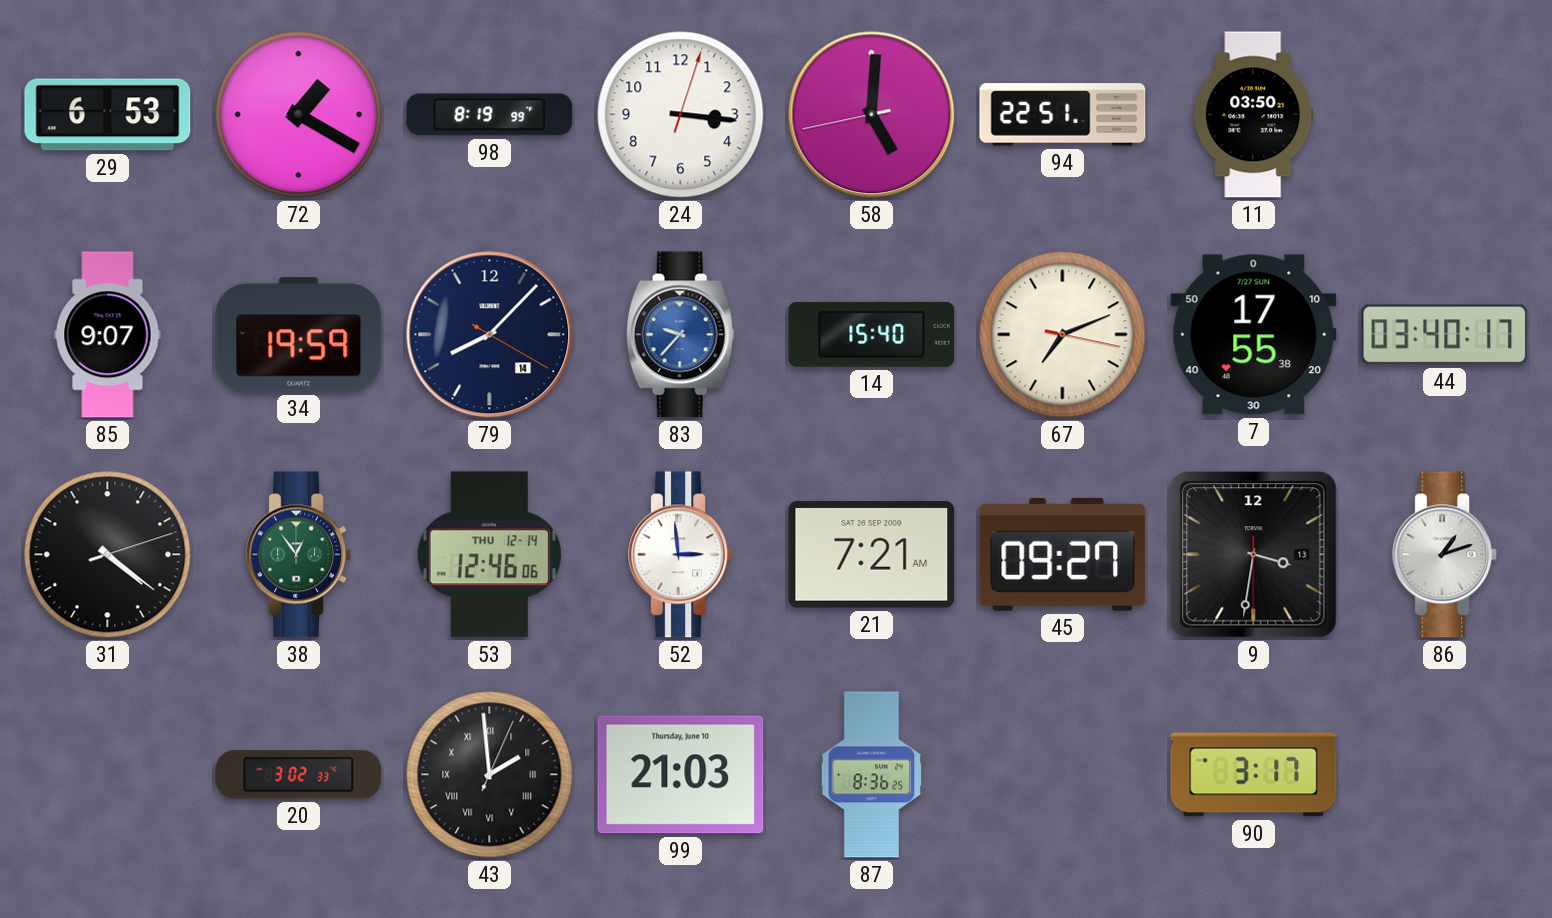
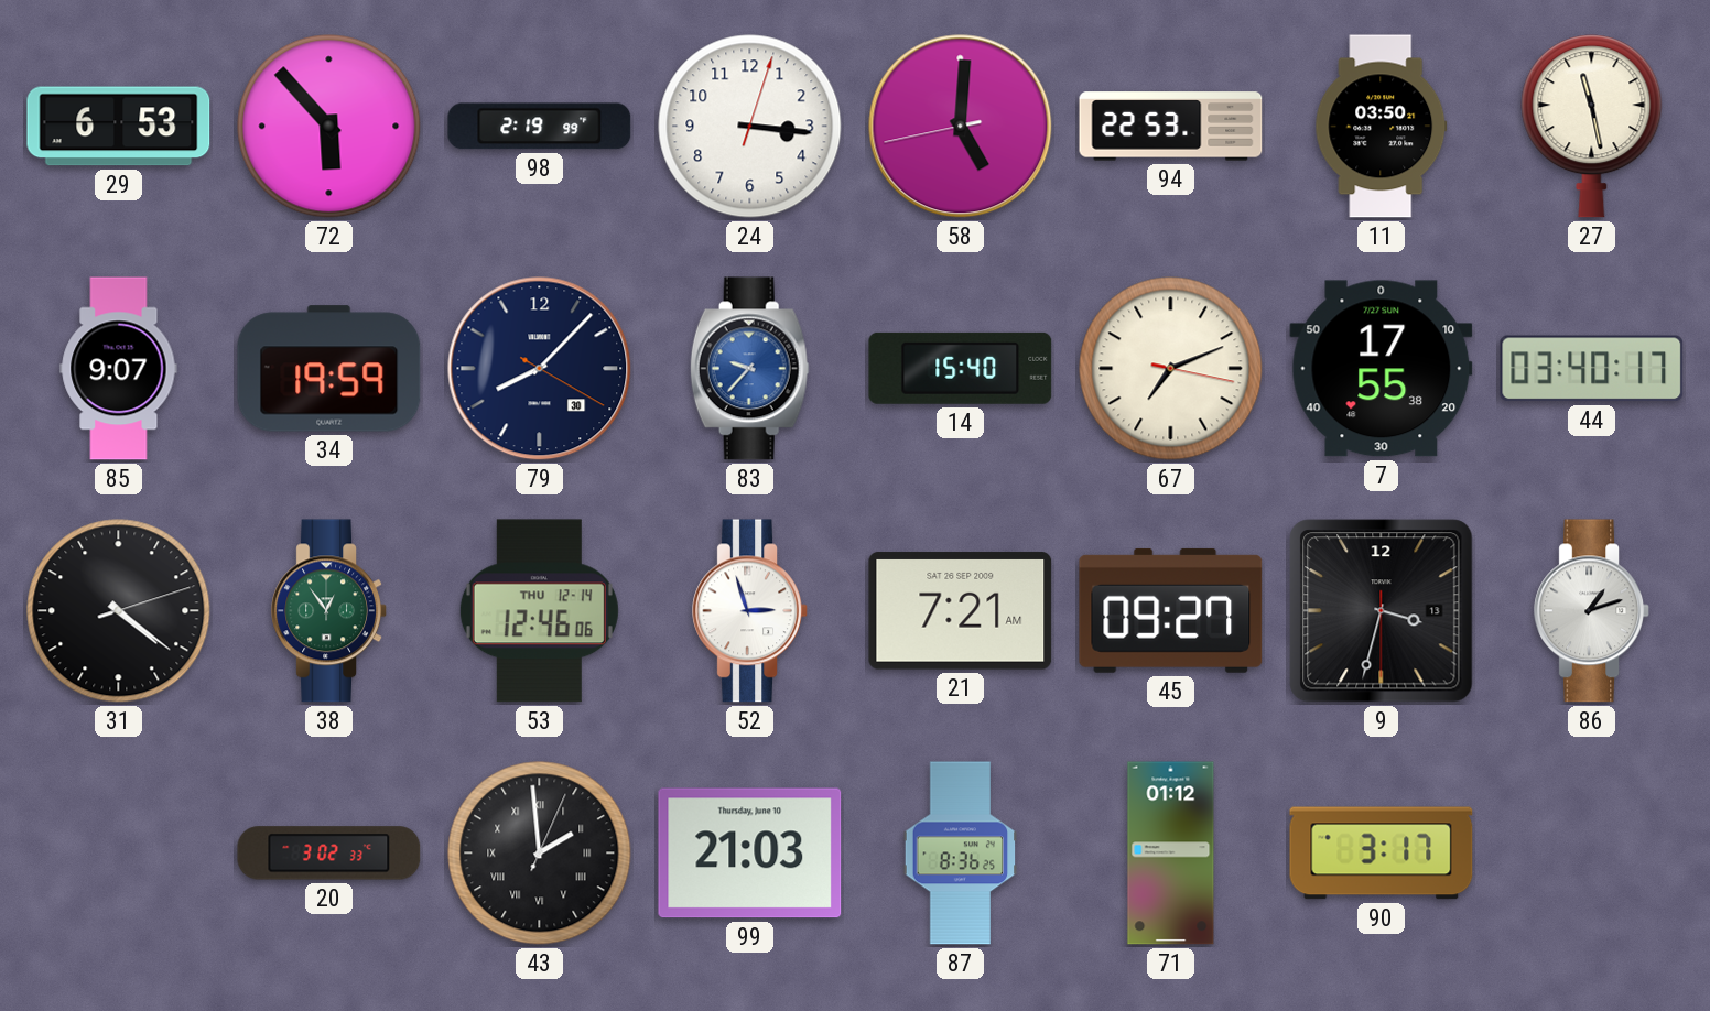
72: 1:20 -> 5:53
98: 8:19 -> 2:19
94: 22:51 -> 22:53
27: none -> 11:28
79 date: 14 -> 30
52: 2:59 -> 2:57
9: 3:31 -> 3:32
71: none -> 01:12
